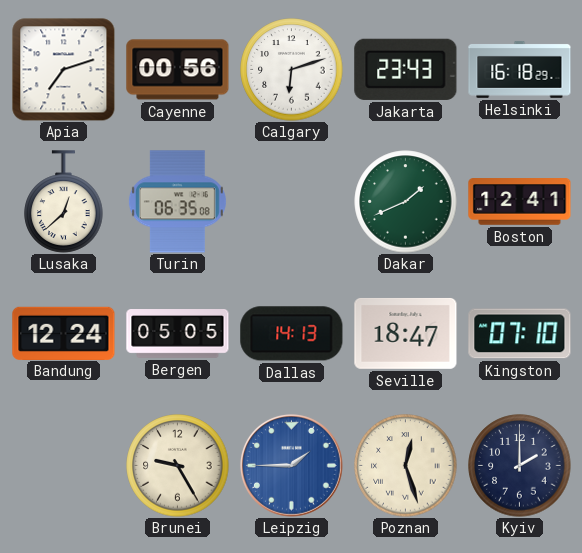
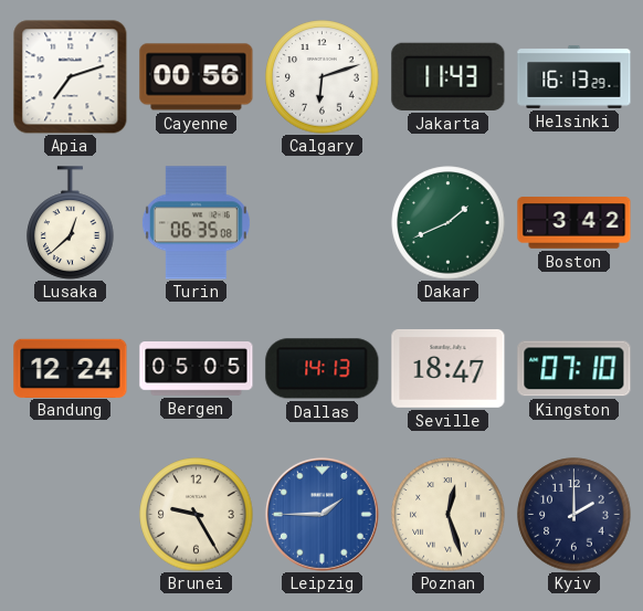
Jakarta: 23:43 -> 11:43
Helsinki: 16:18 -> 16:13
Boston: 12:41 -> 3:42
